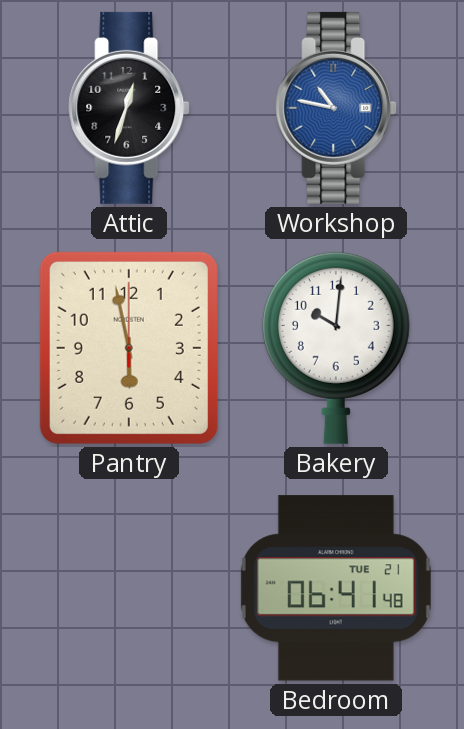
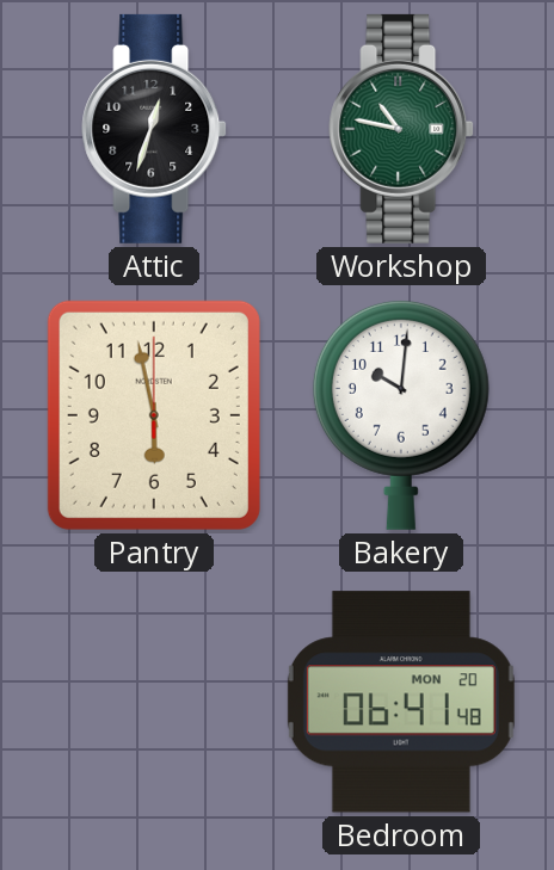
Workshop dial: blue -> green
Bedroom date: TUE 21 -> MON 20
